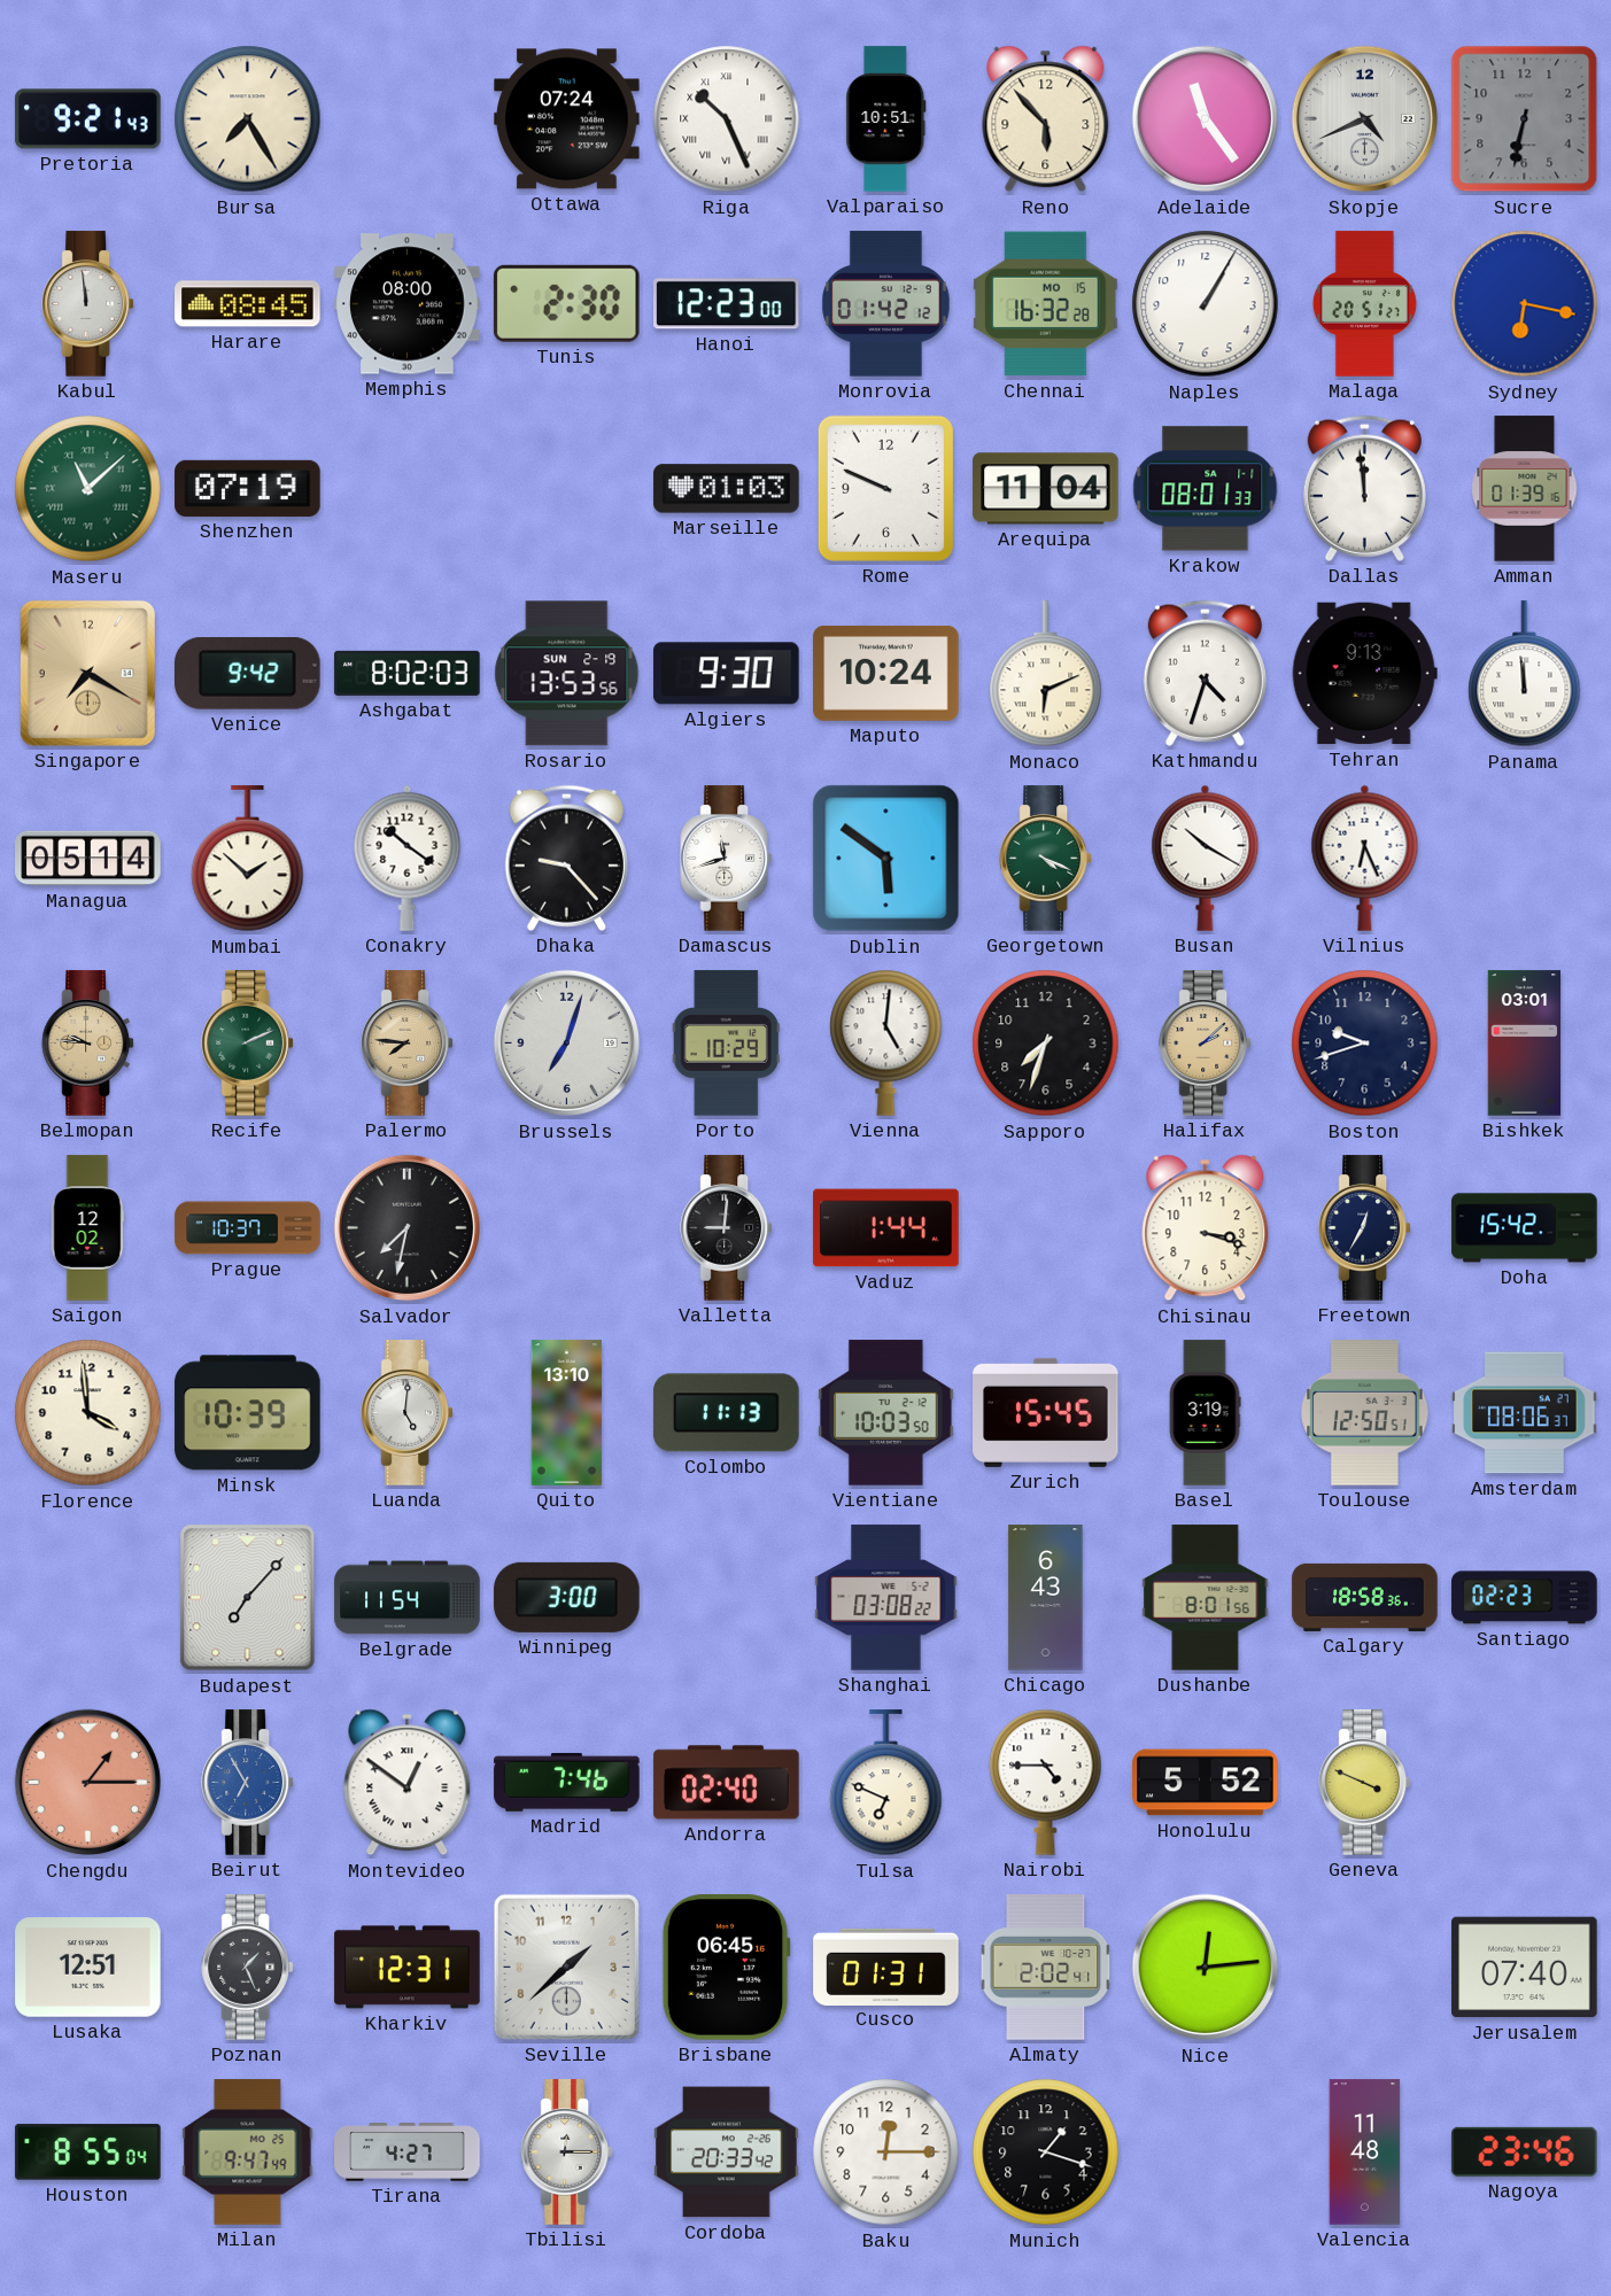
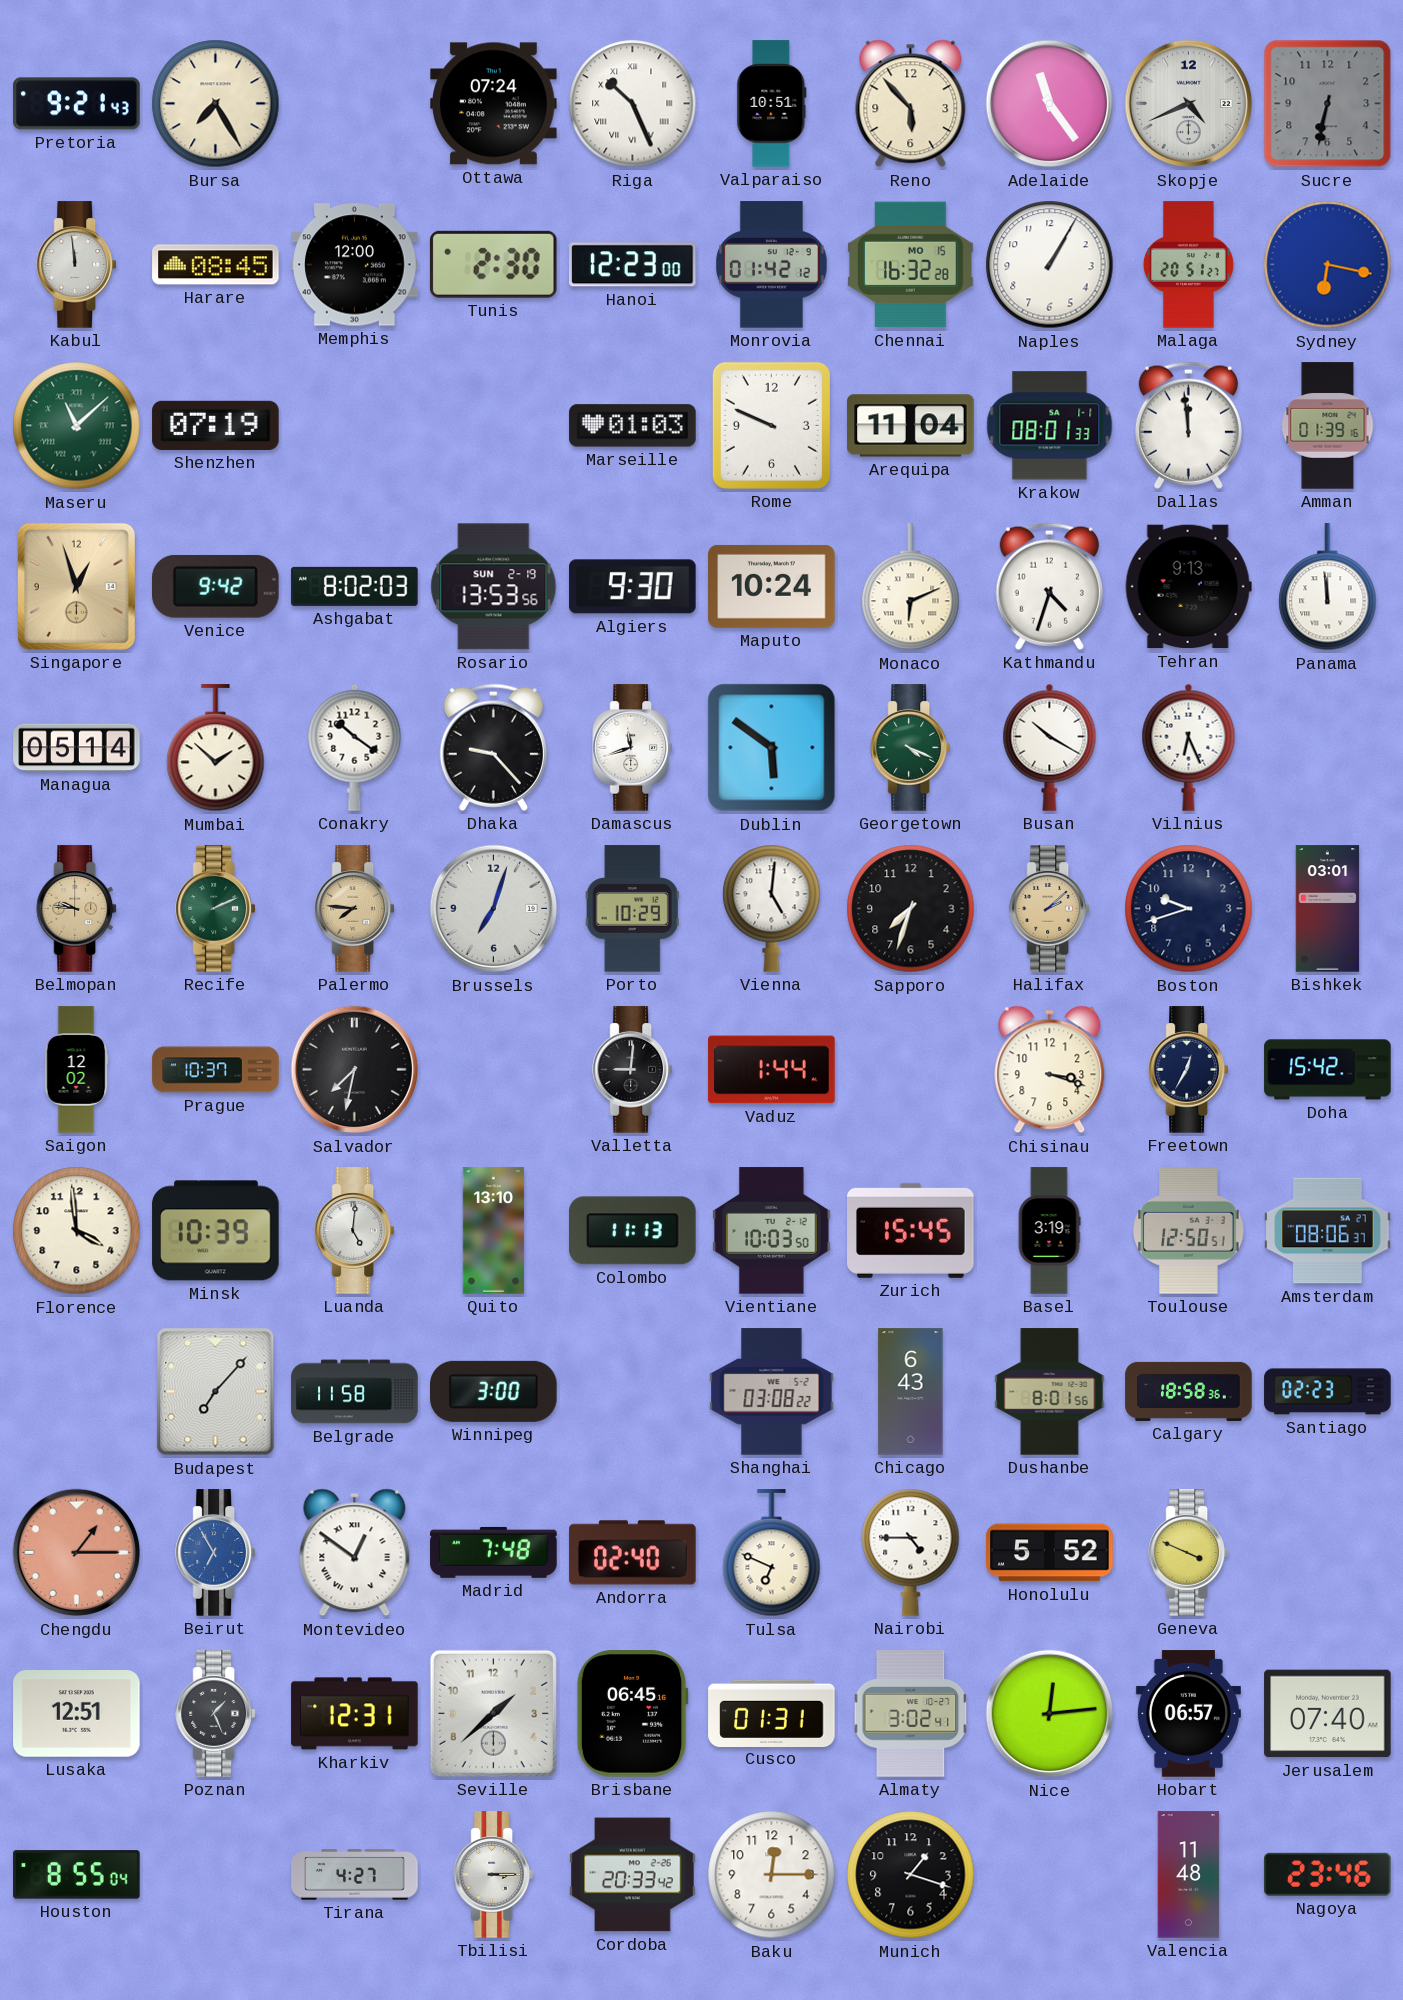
Memphis: 08:00 -> 12:00
Singapore: 7:20 -> 12:57
Belgrade: 11:54 -> 11:58
Madrid: 7:46 -> 7:48
Almaty: 2:02 -> 3:02
Hobart: none -> 06:57
Milan: 9:47 -> none
Tbilisi: 12:15 -> 3:15
